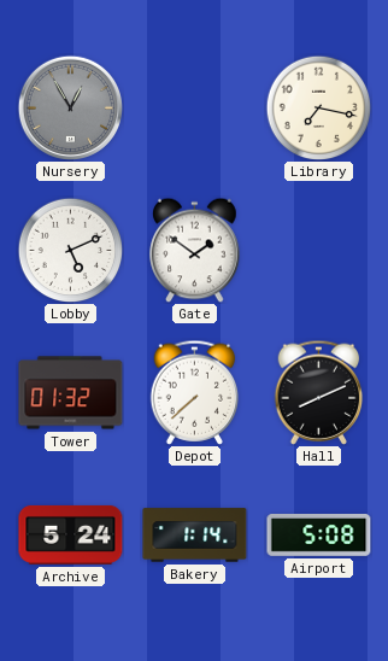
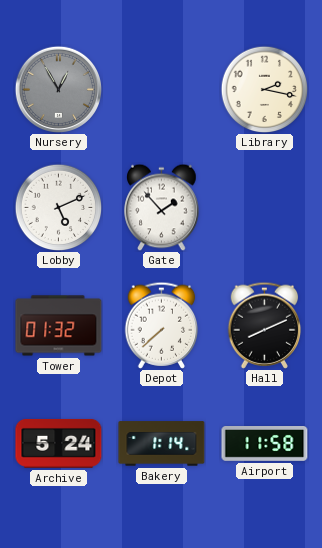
Library: 7:17 -> 2:17
Gate: 1:51 -> 1:53
Airport: 5:08 -> 11:58
